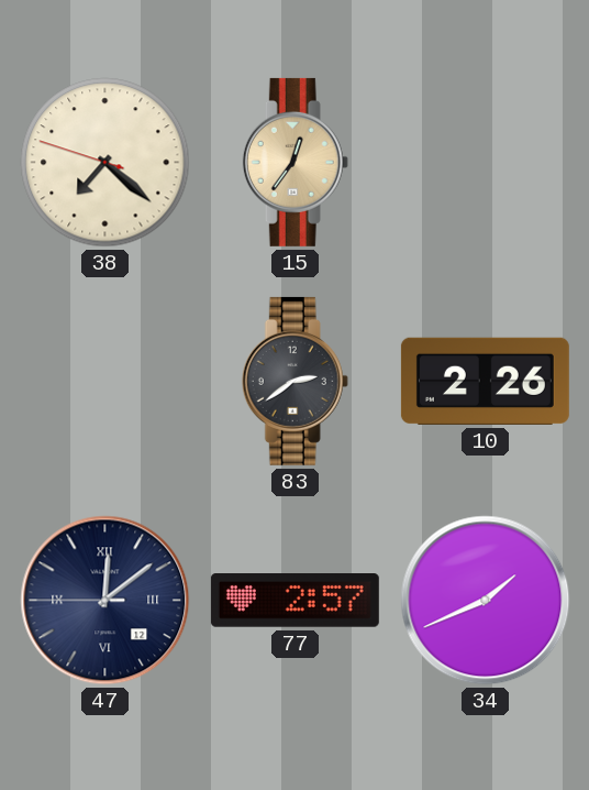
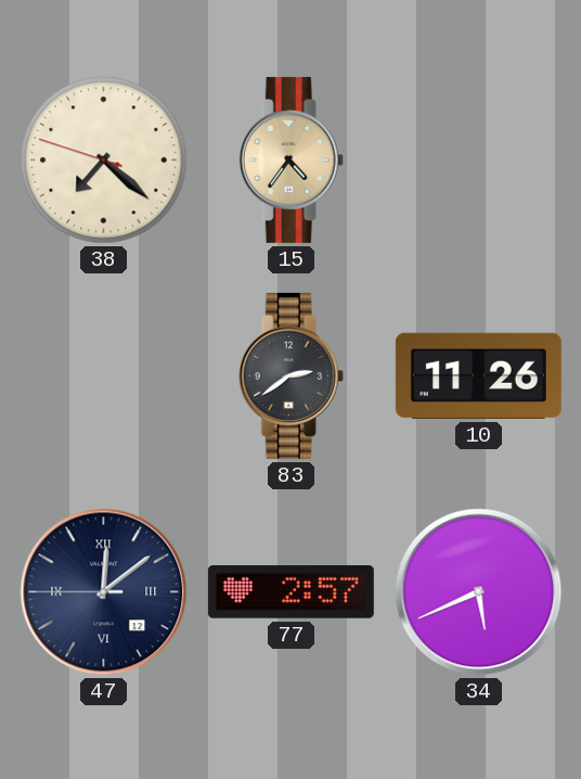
15: 12:36 -> 4:36
10: 2:26 -> 11:26
34: 1:41 -> 5:41
